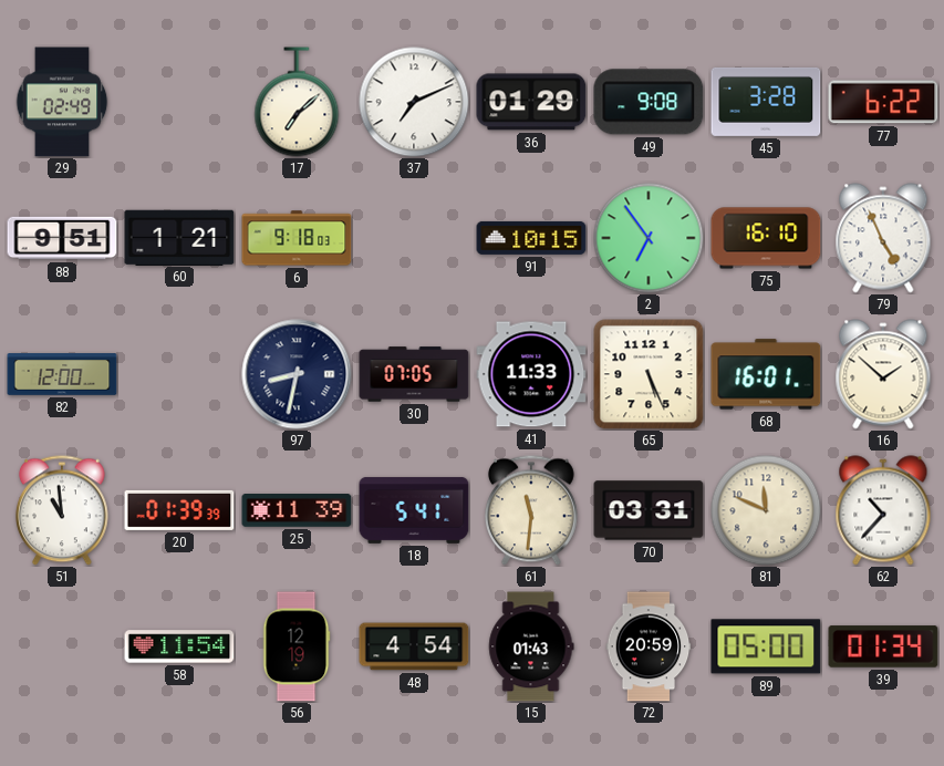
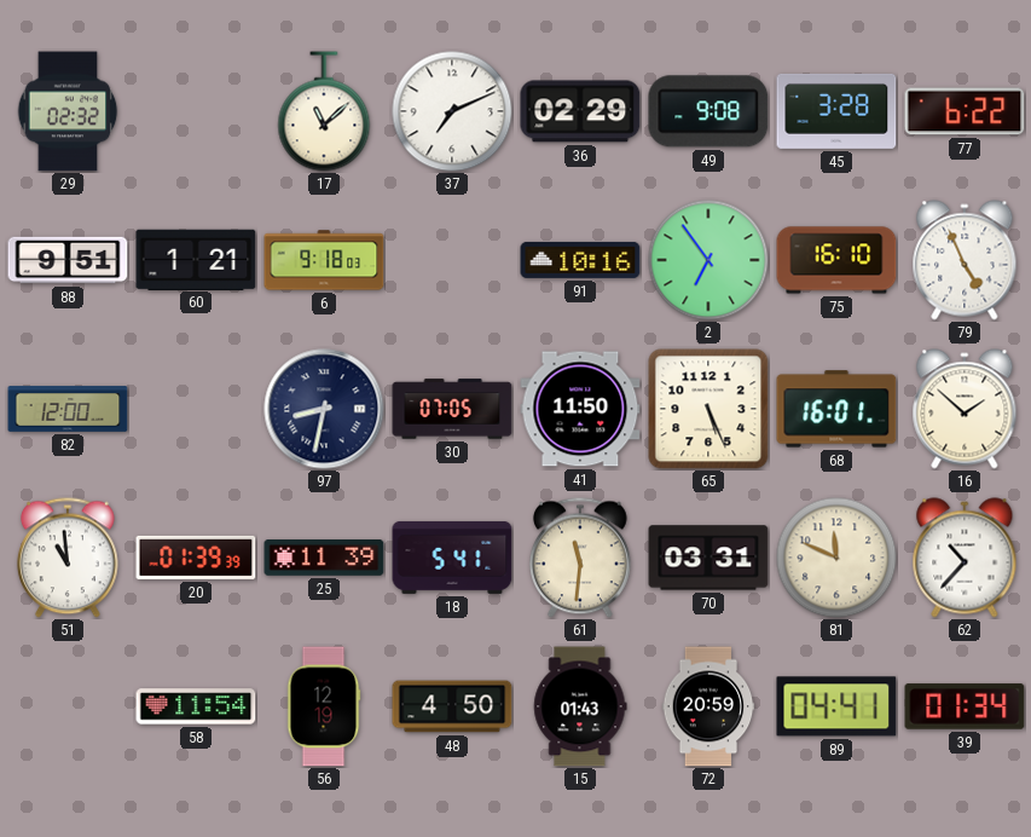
29: 02:49 -> 02:32
17: 7:08 -> 11:08
36: 01:29 -> 02:29
91: 10:15 -> 10:16
41: 11:33 -> 11:50
48: 4:54 -> 4:50
89: 05:00 -> 04:41
